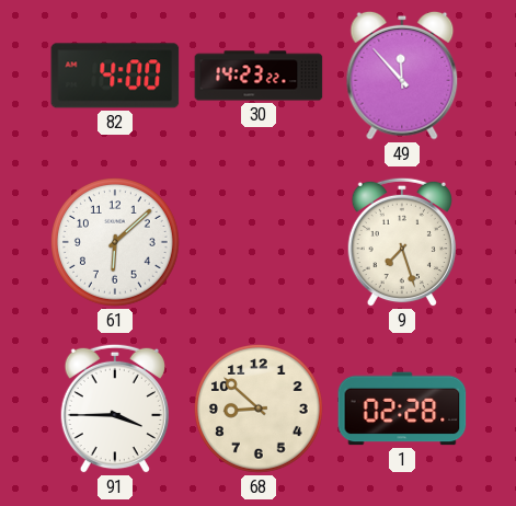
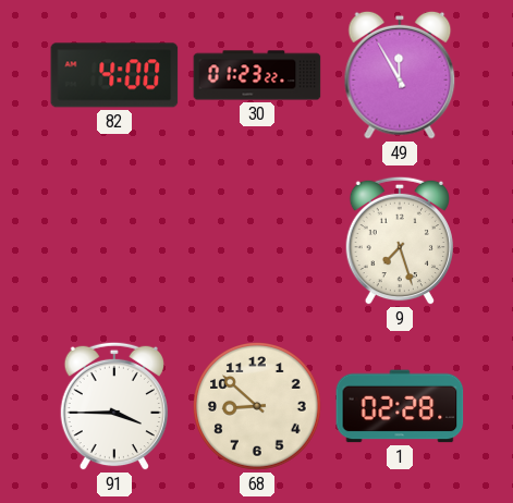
30: 14:23 -> 01:23
49: 11:53 -> 11:55
61: 6:08 -> none
